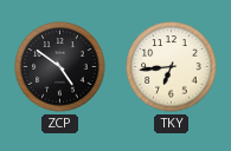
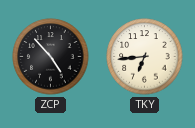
ZCP: 4:51 -> 4:53
